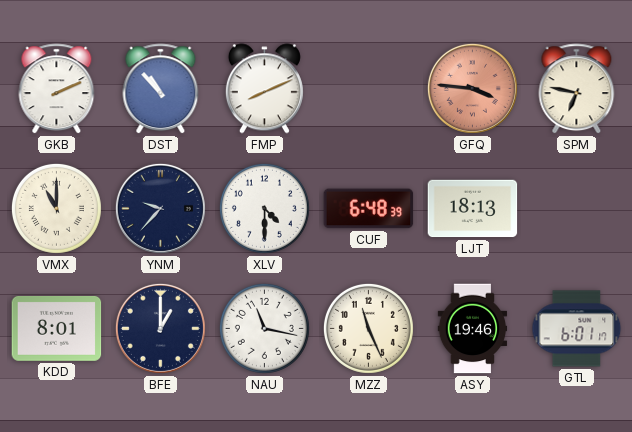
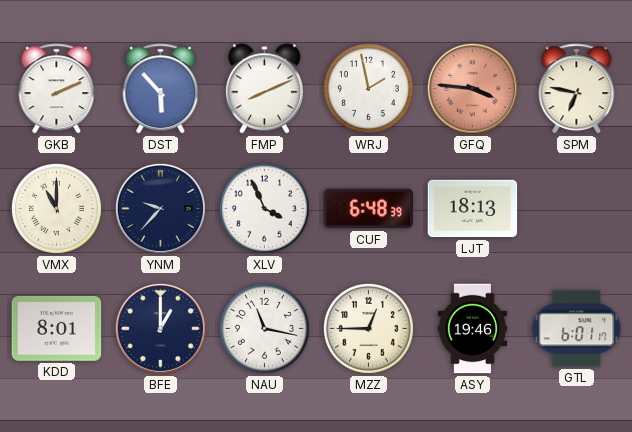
DST: 10:53 -> 5:53
WRJ: none -> 1:58
XLV: 4:30 -> 3:56
MZZ: 11:26 -> 12:45
